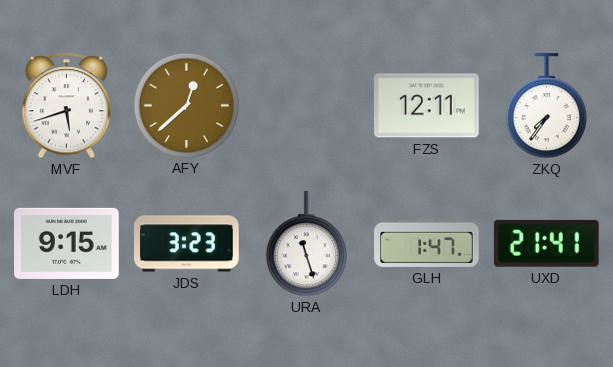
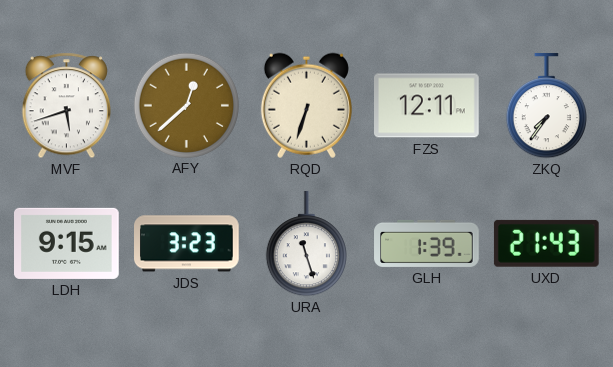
RQD: none -> 6:33
GLH: 1:47 -> 1:39
UXD: 21:41 -> 21:43
